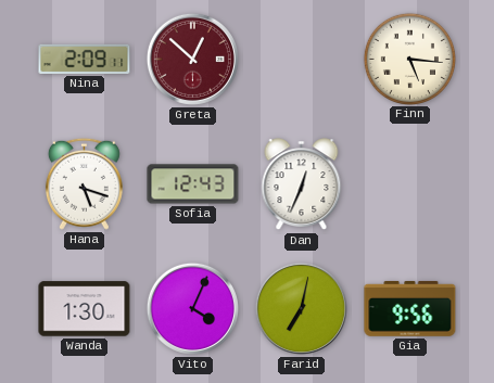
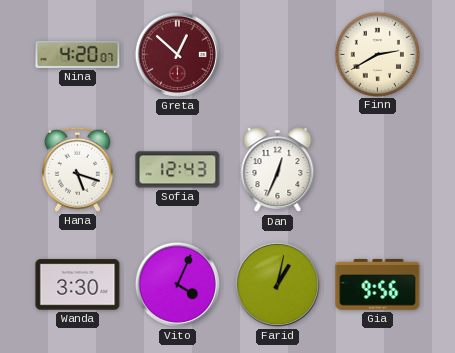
Nina: 2:09 -> 4:20
Finn: 5:16 -> 2:40
Wanda: 1:30 -> 3:30
Farid: 7:02 -> 1:02
